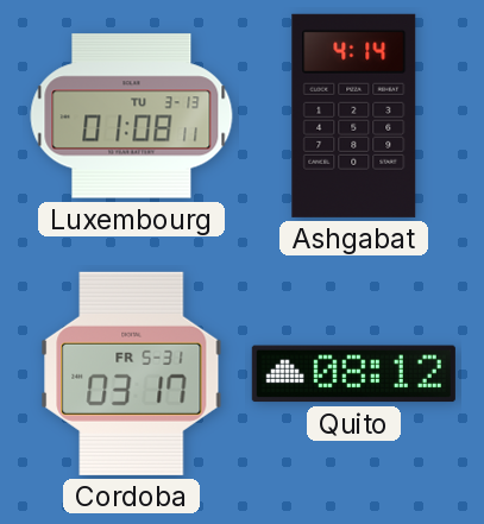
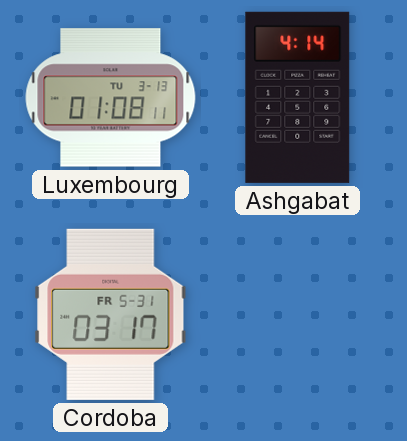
Quito: 08:12 -> none
